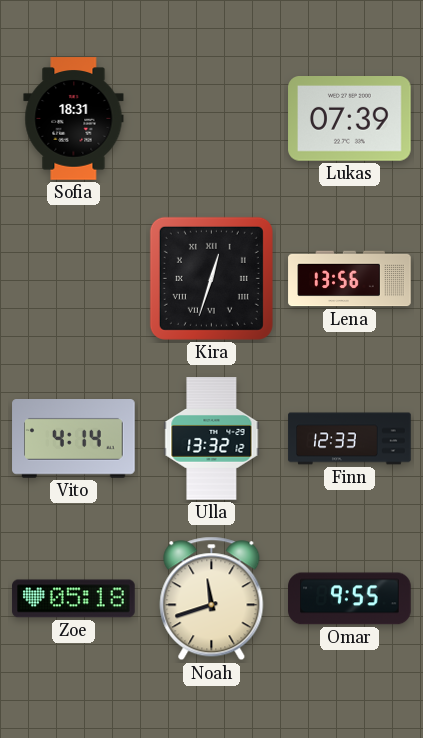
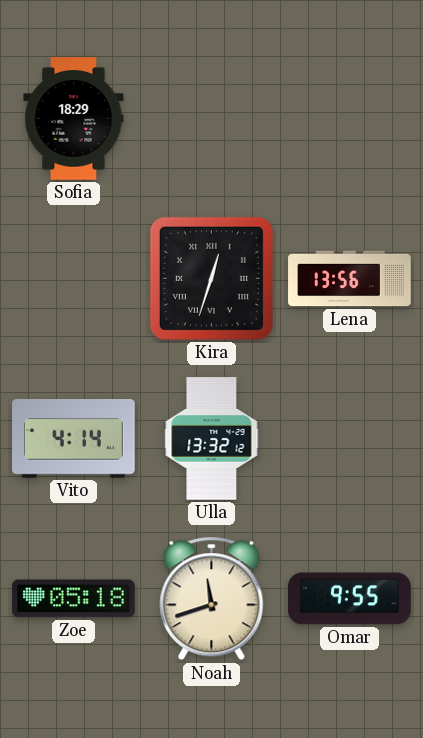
Sofia: 18:31 -> 18:29
Lukas: 07:39 -> none
Finn: 12:33 -> none
